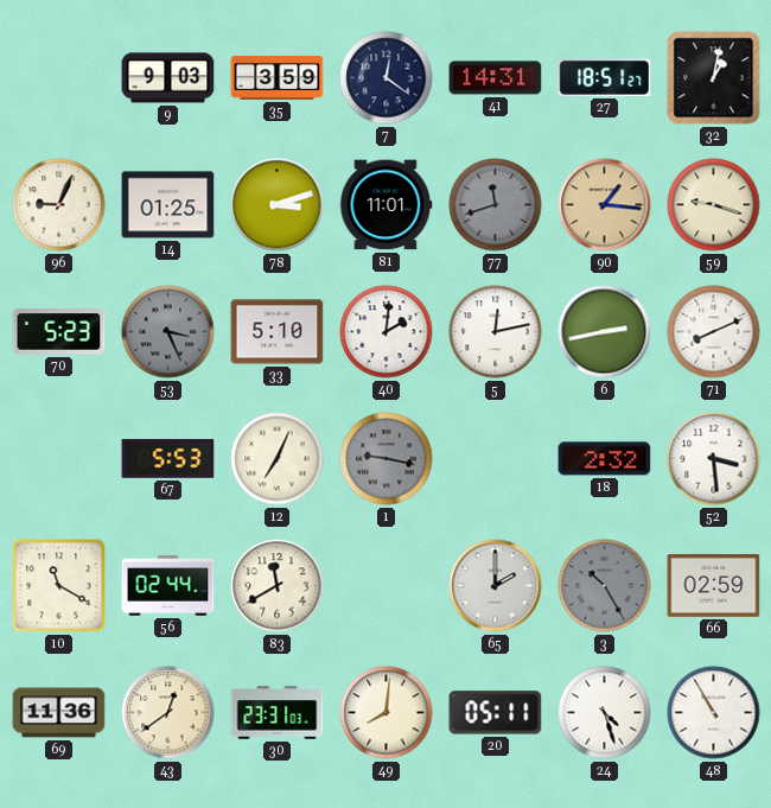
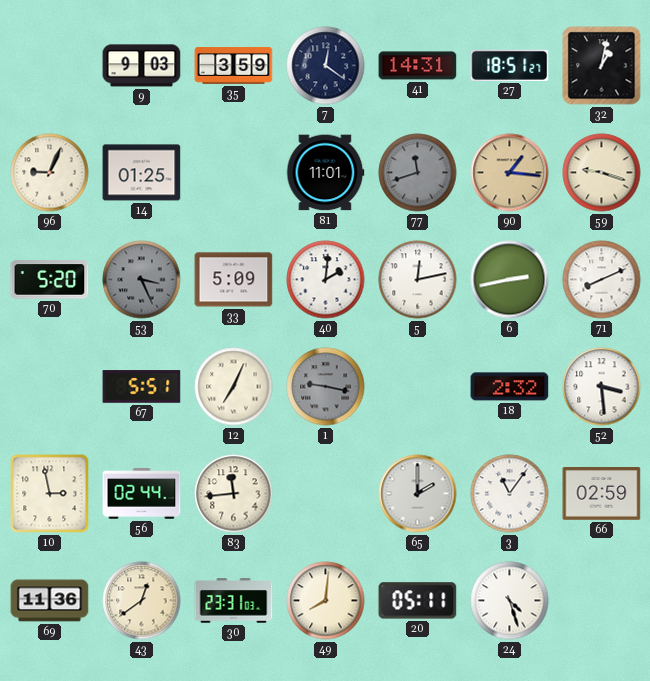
78: 3:12 -> none
70: 5:23 -> 5:20
33: 5:10 -> 5:09
67: 5:53 -> 5:51
10: 11:20 -> 2:58
83: 11:40 -> 11:44
3: 10:25 -> 11:06
3 dial: grey -> white
48: 10:55 -> none
